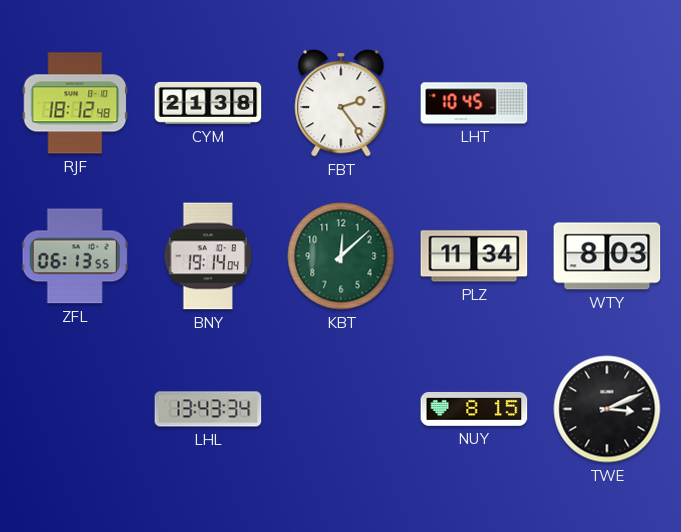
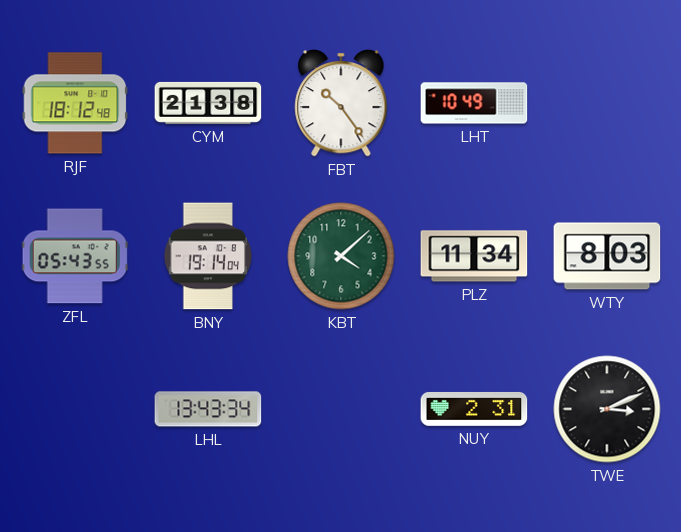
FBT: 2:24 -> 10:24
LHT: 10:45 -> 10:49
ZFL: 06:13 -> 05:43
KBT: 12:08 -> 4:08
NUY: 8:15 -> 2:31
